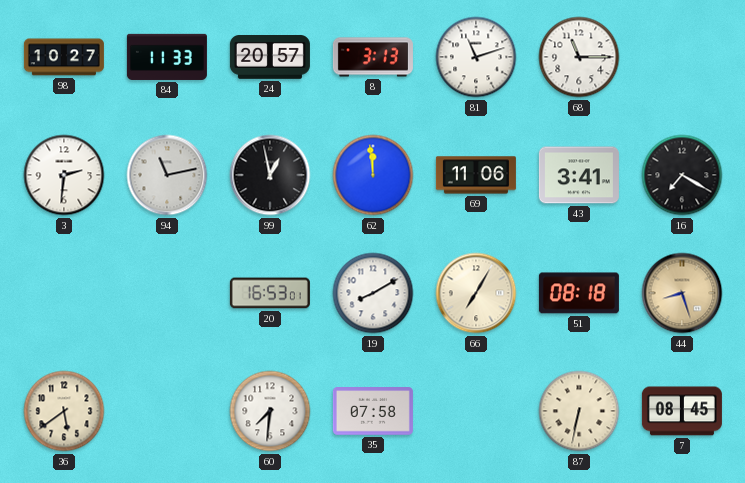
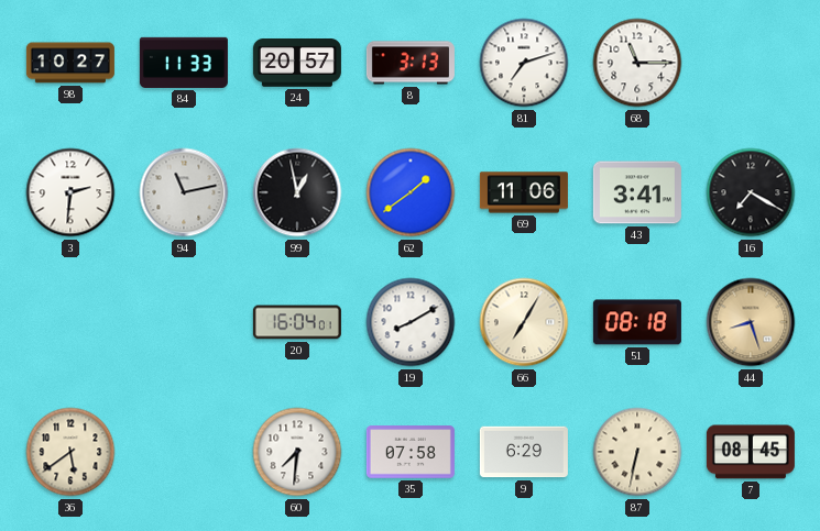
81: 11:12 -> 7:12
62: 11:59 -> 1:39
20: 16:53 -> 16:04
9: none -> 6:29
